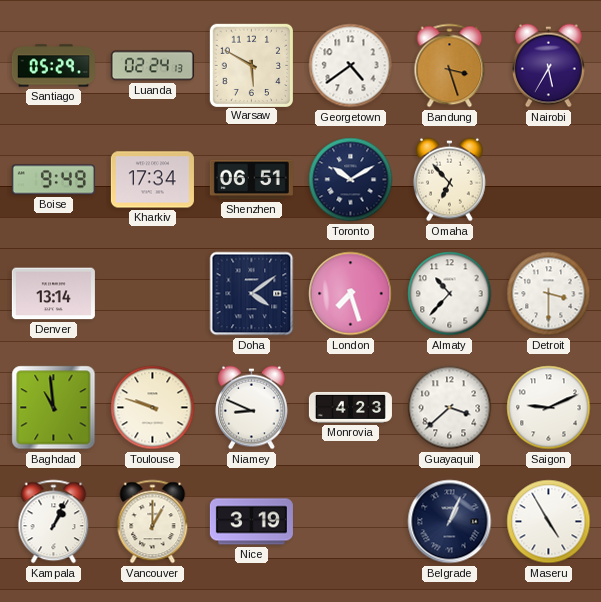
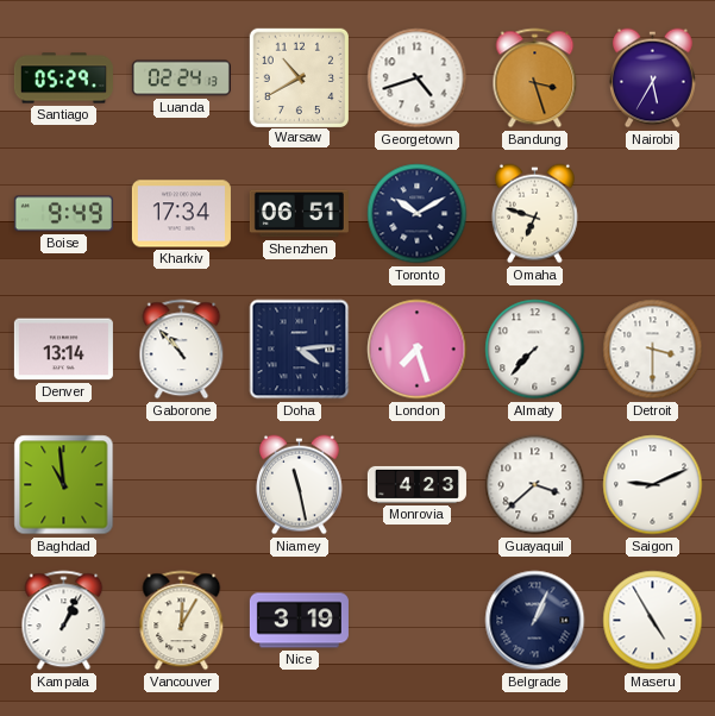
Warsaw: 5:50 -> 10:40
Georgetown: 4:39 -> 4:42
Omaha: 6:53 -> 6:48
Gaborone: none -> 10:53
Doha: 4:09 -> 4:14
Almaty: 10:37 -> 7:37
Toulouse: 9:48 -> none
Niamey: 8:49 -> 11:28
Vancouver: 1:00 -> 12:05
